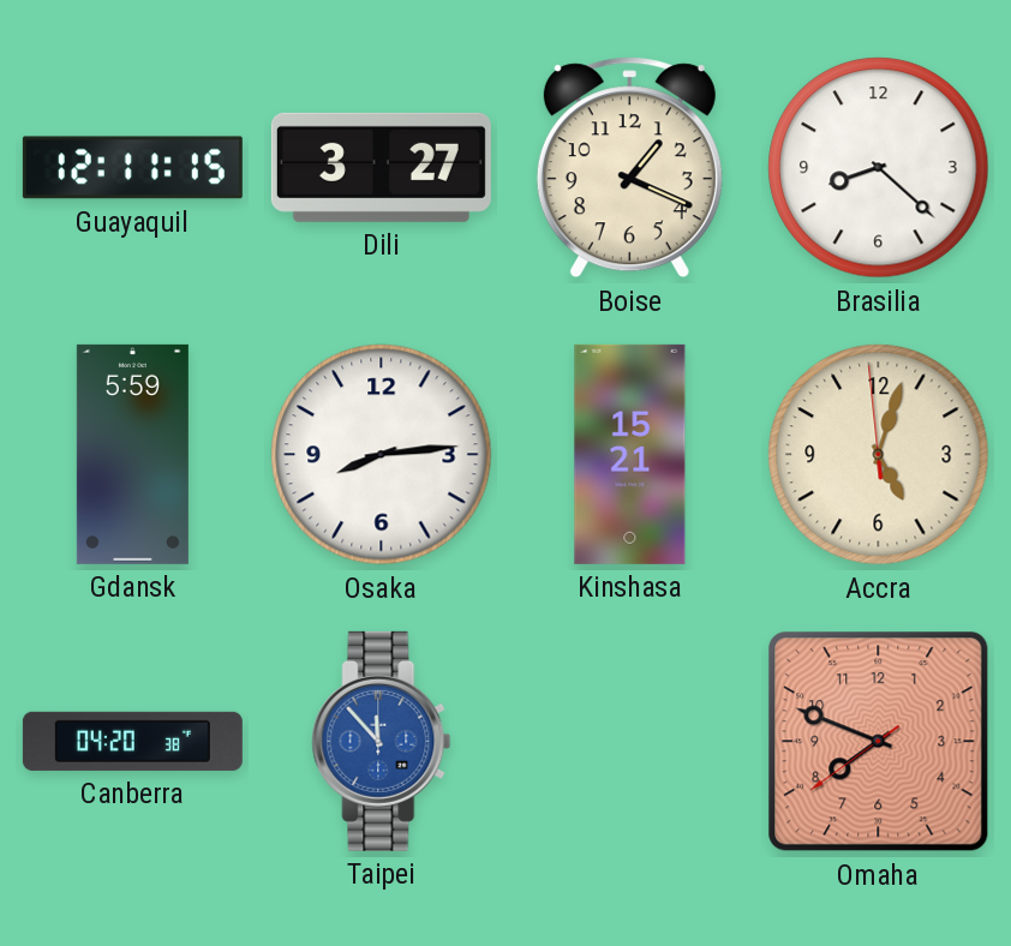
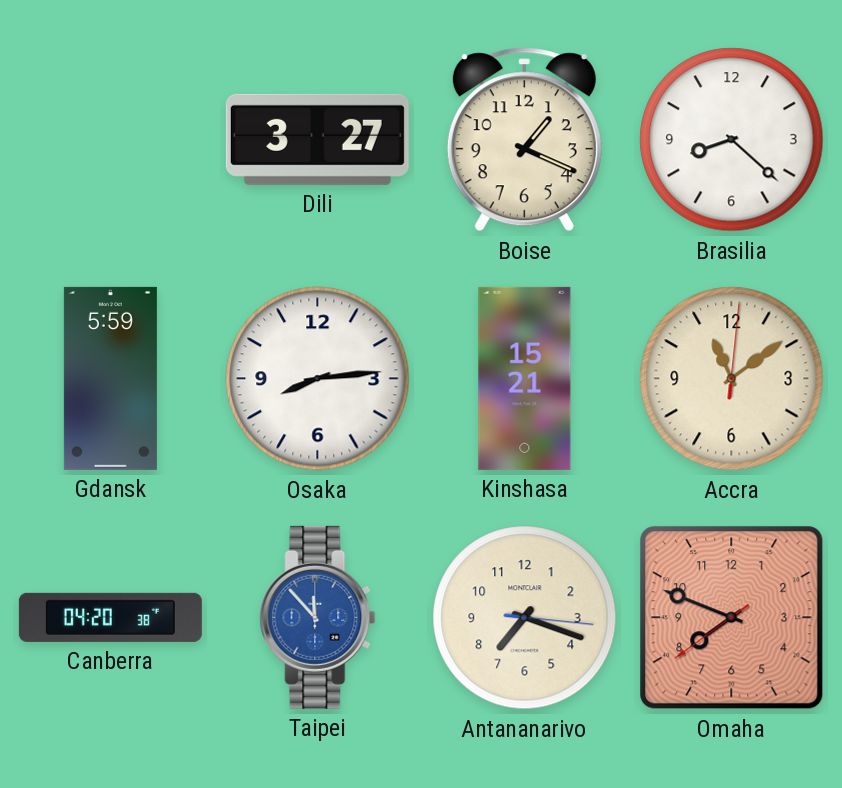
Guayaquil: 12:11 -> none
Accra: 5:02 -> 11:09
Antananarivo: none -> 7:18
